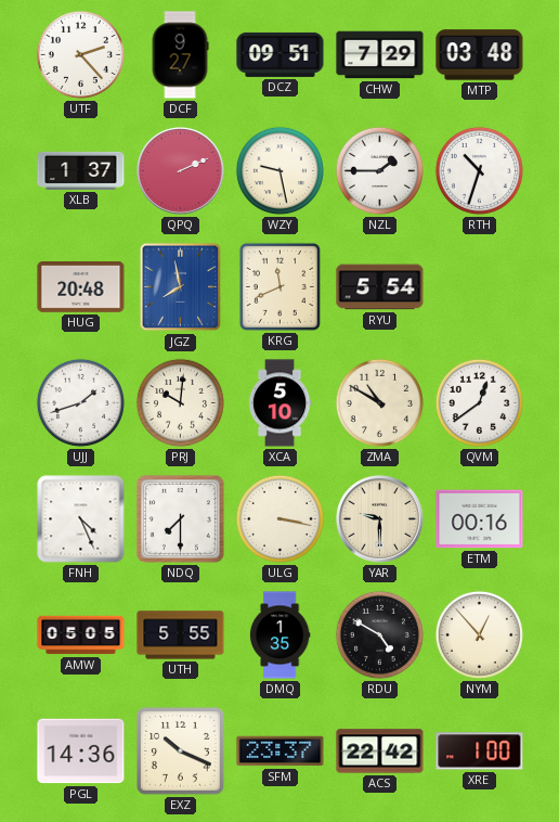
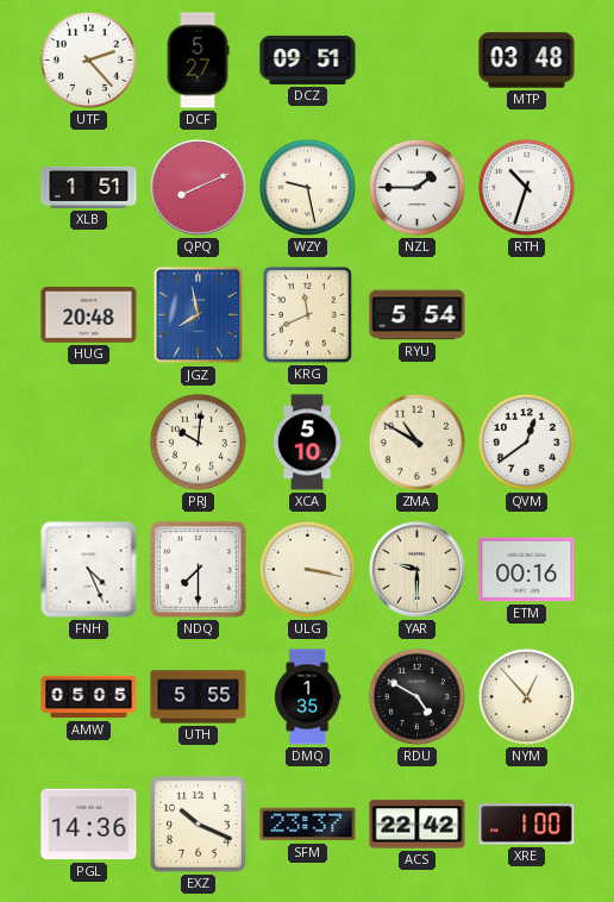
DCF: 9:27 -> 5:27
CHW: 7:29 -> none
XLB: 1:37 -> 1:51
QPQ: 2:11 -> 8:11
UJJ: 1:42 -> none
